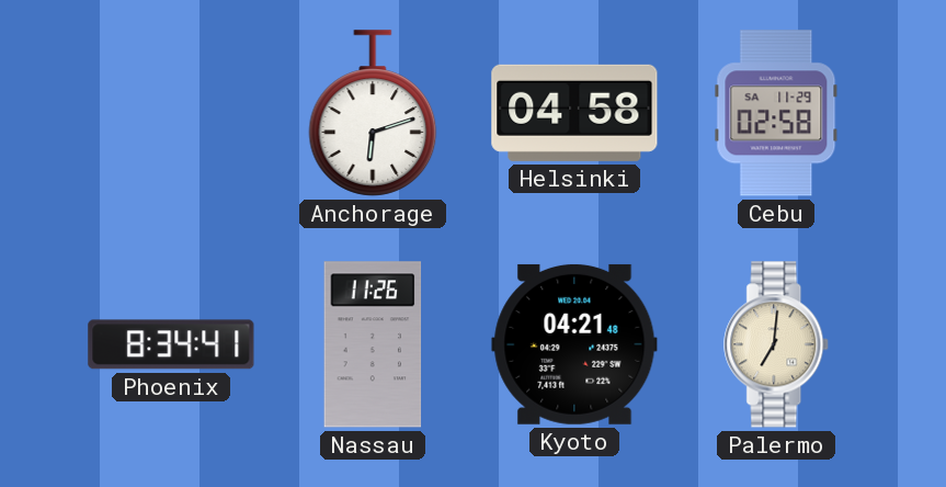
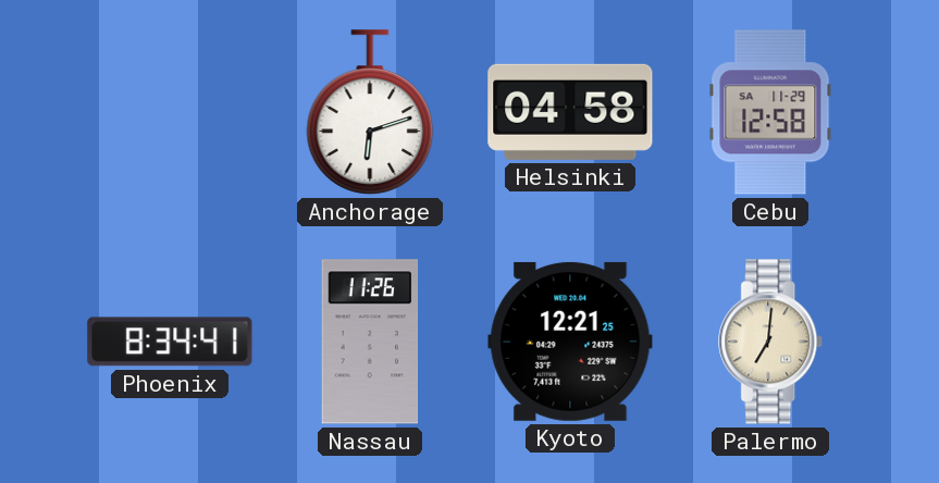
Cebu: 02:58 -> 12:58
Kyoto: 04:21 -> 12:21
